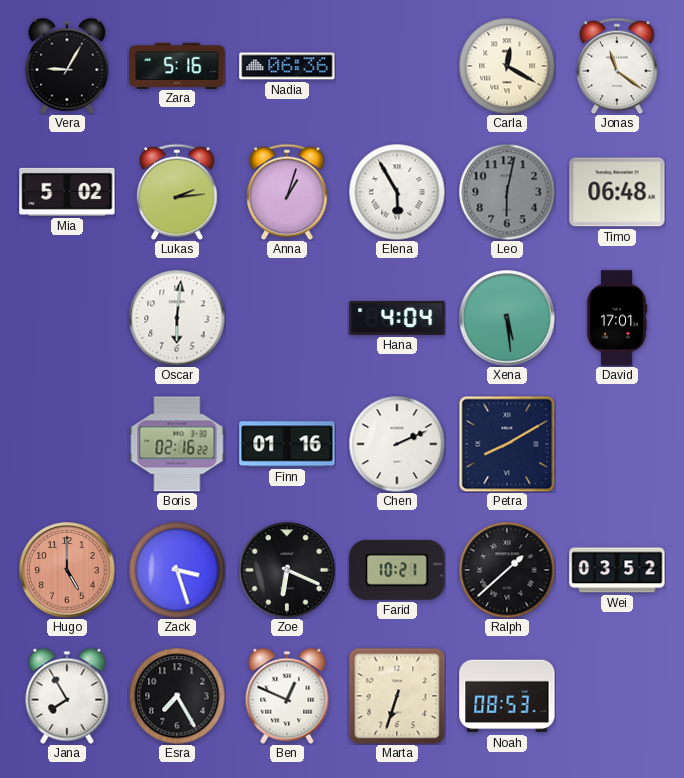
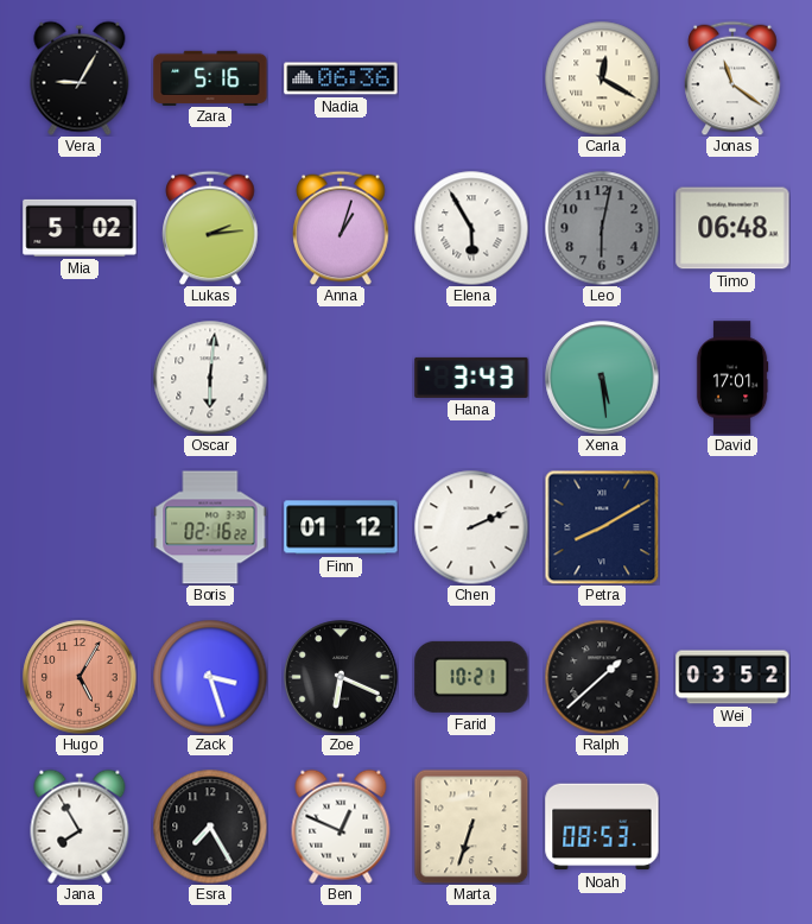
Hana: 4:04 -> 3:43
Finn: 01:16 -> 01:12
Hugo: 5:00 -> 5:05
